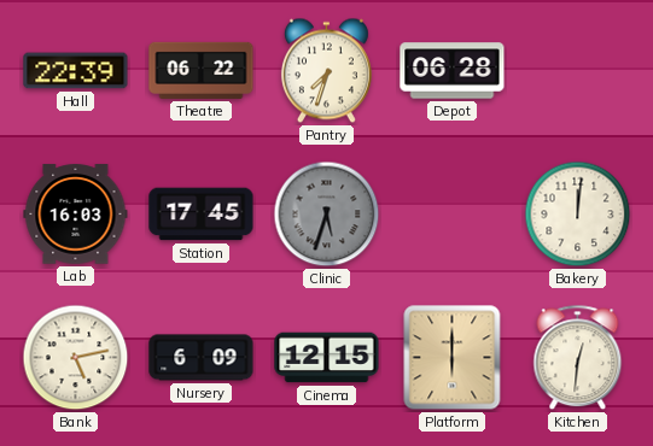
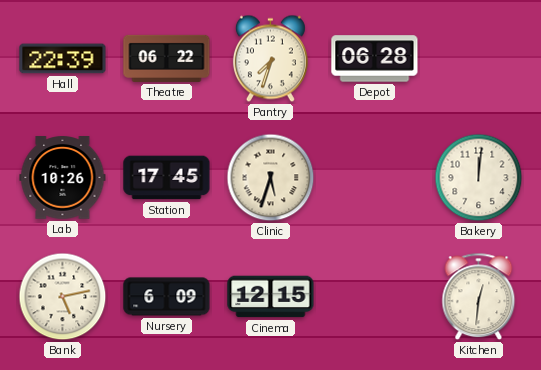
Lab: 16:03 -> 10:26
Clinic dial: grey -> cream
Platform: 6:00 -> none
